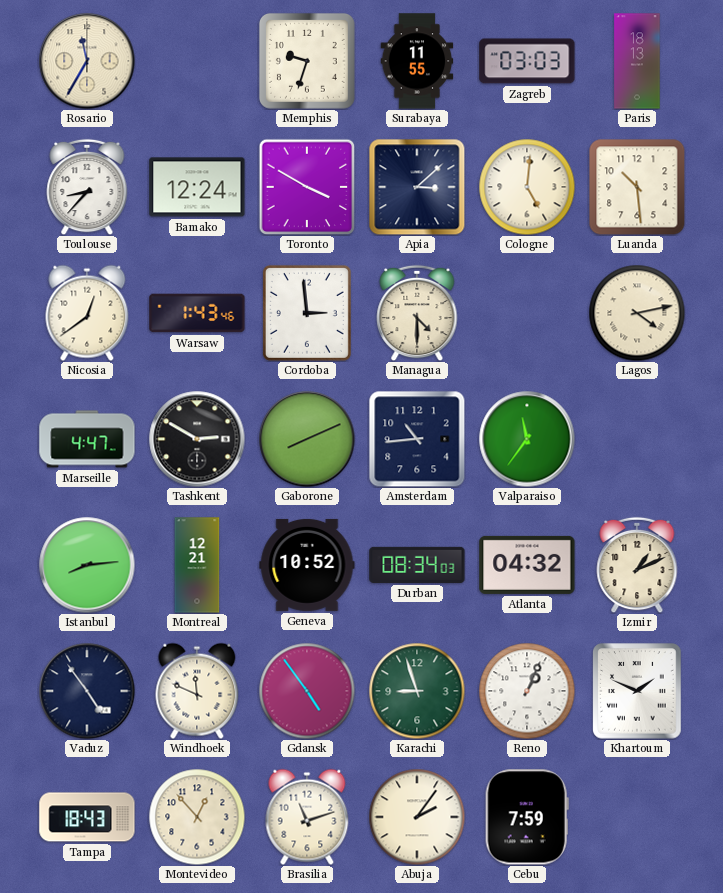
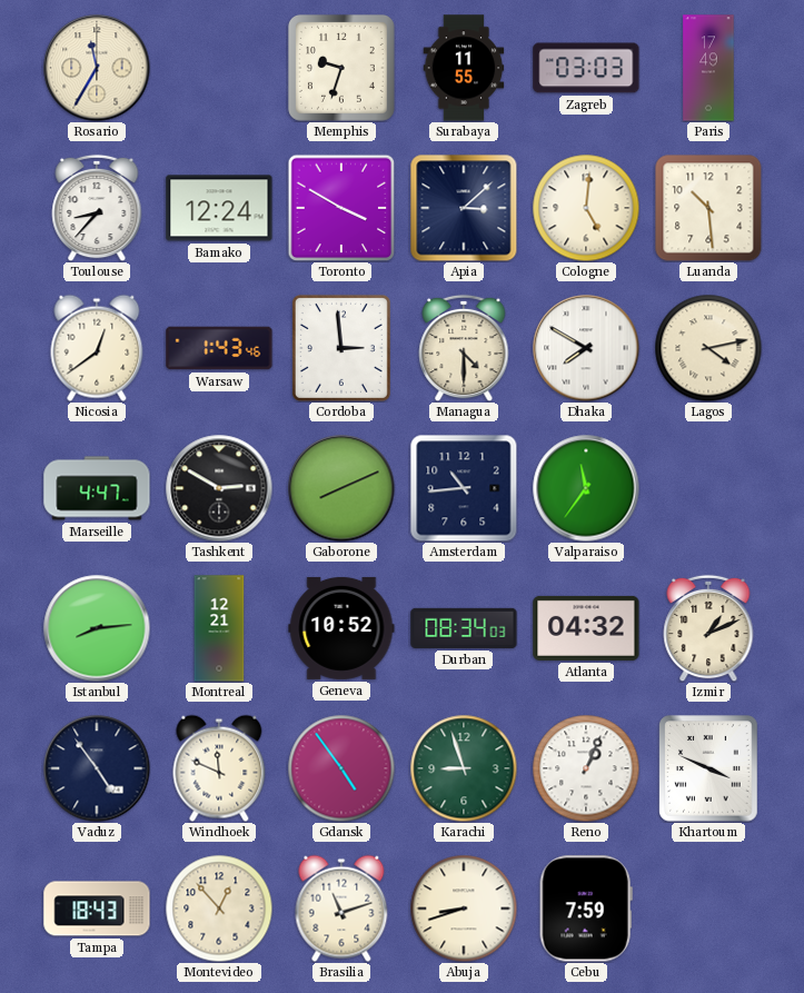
Paris: 18:13 -> 17:49
Dhaka: none -> 7:50
Khartoum: 1:49 -> 3:49
Abuja: 2:06 -> 8:42
